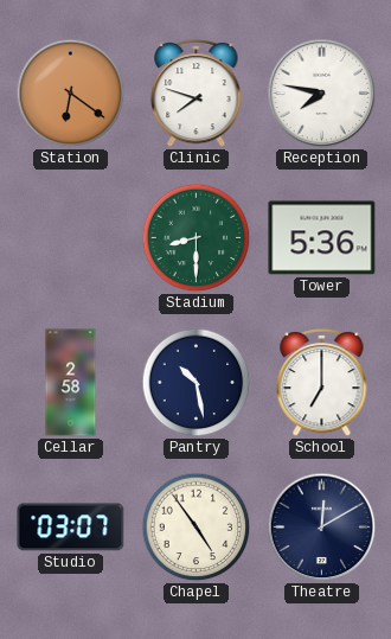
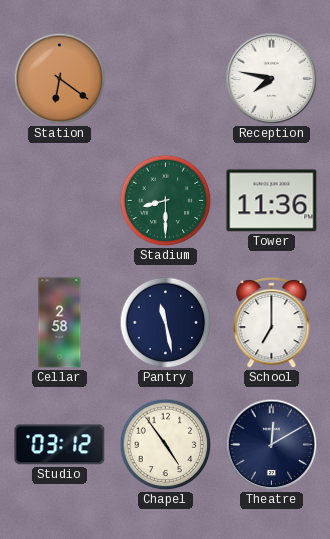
Clinic: 7:48 -> none
Tower: 5:36 -> 11:36
Pantry: 10:28 -> 11:28
Studio: 03:07 -> 03:12
